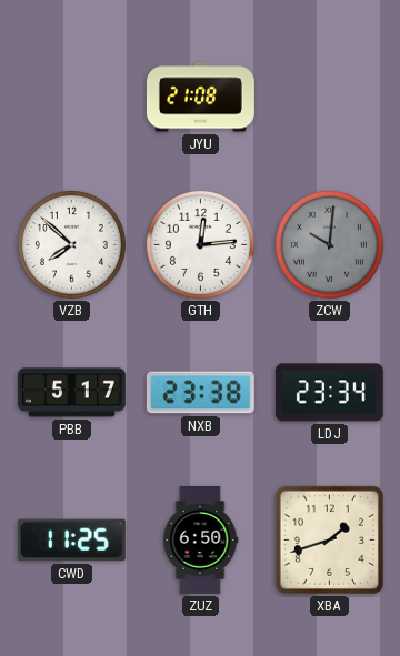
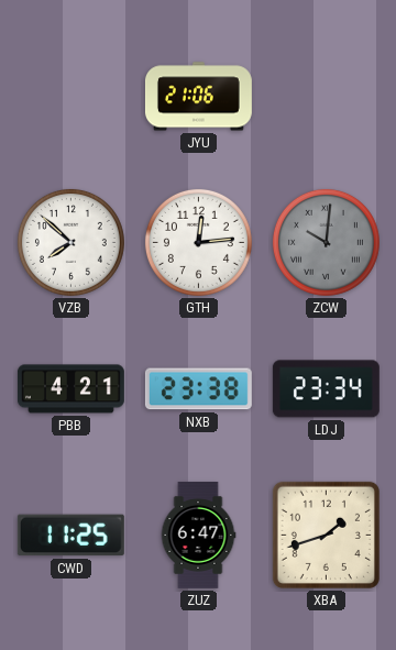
JYU: 21:08 -> 21:06
PBB: 5:17 -> 4:21
ZUZ: 6:50 -> 6:47
